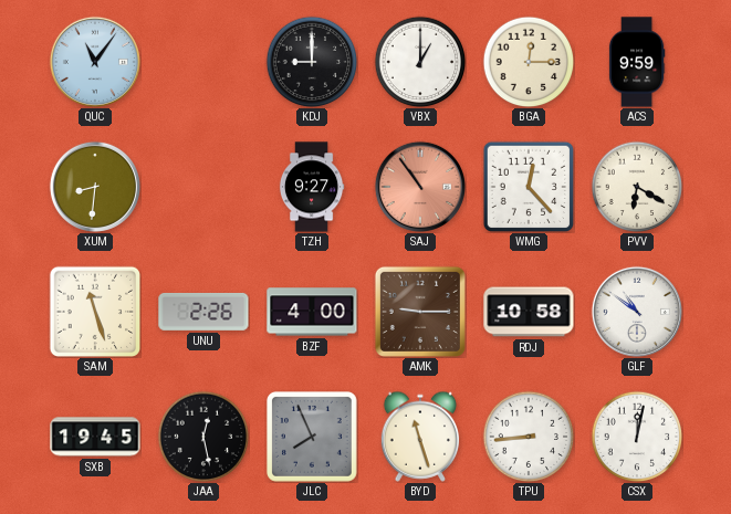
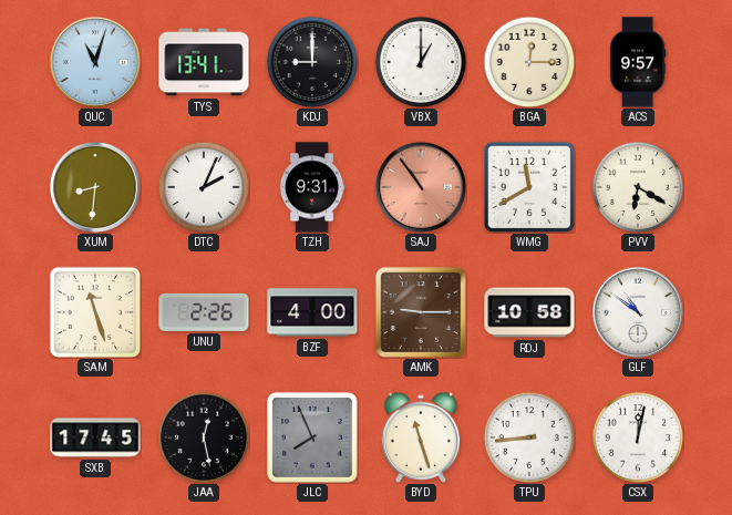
QUC: 11:06 -> 11:03
TYS: none -> 13:41
ACS: 9:59 -> 9:57
DTC: none -> 2:04
TZH: 9:27 -> 9:31
WMG: 12:23 -> 11:40
SXB: 19:45 -> 17:45
